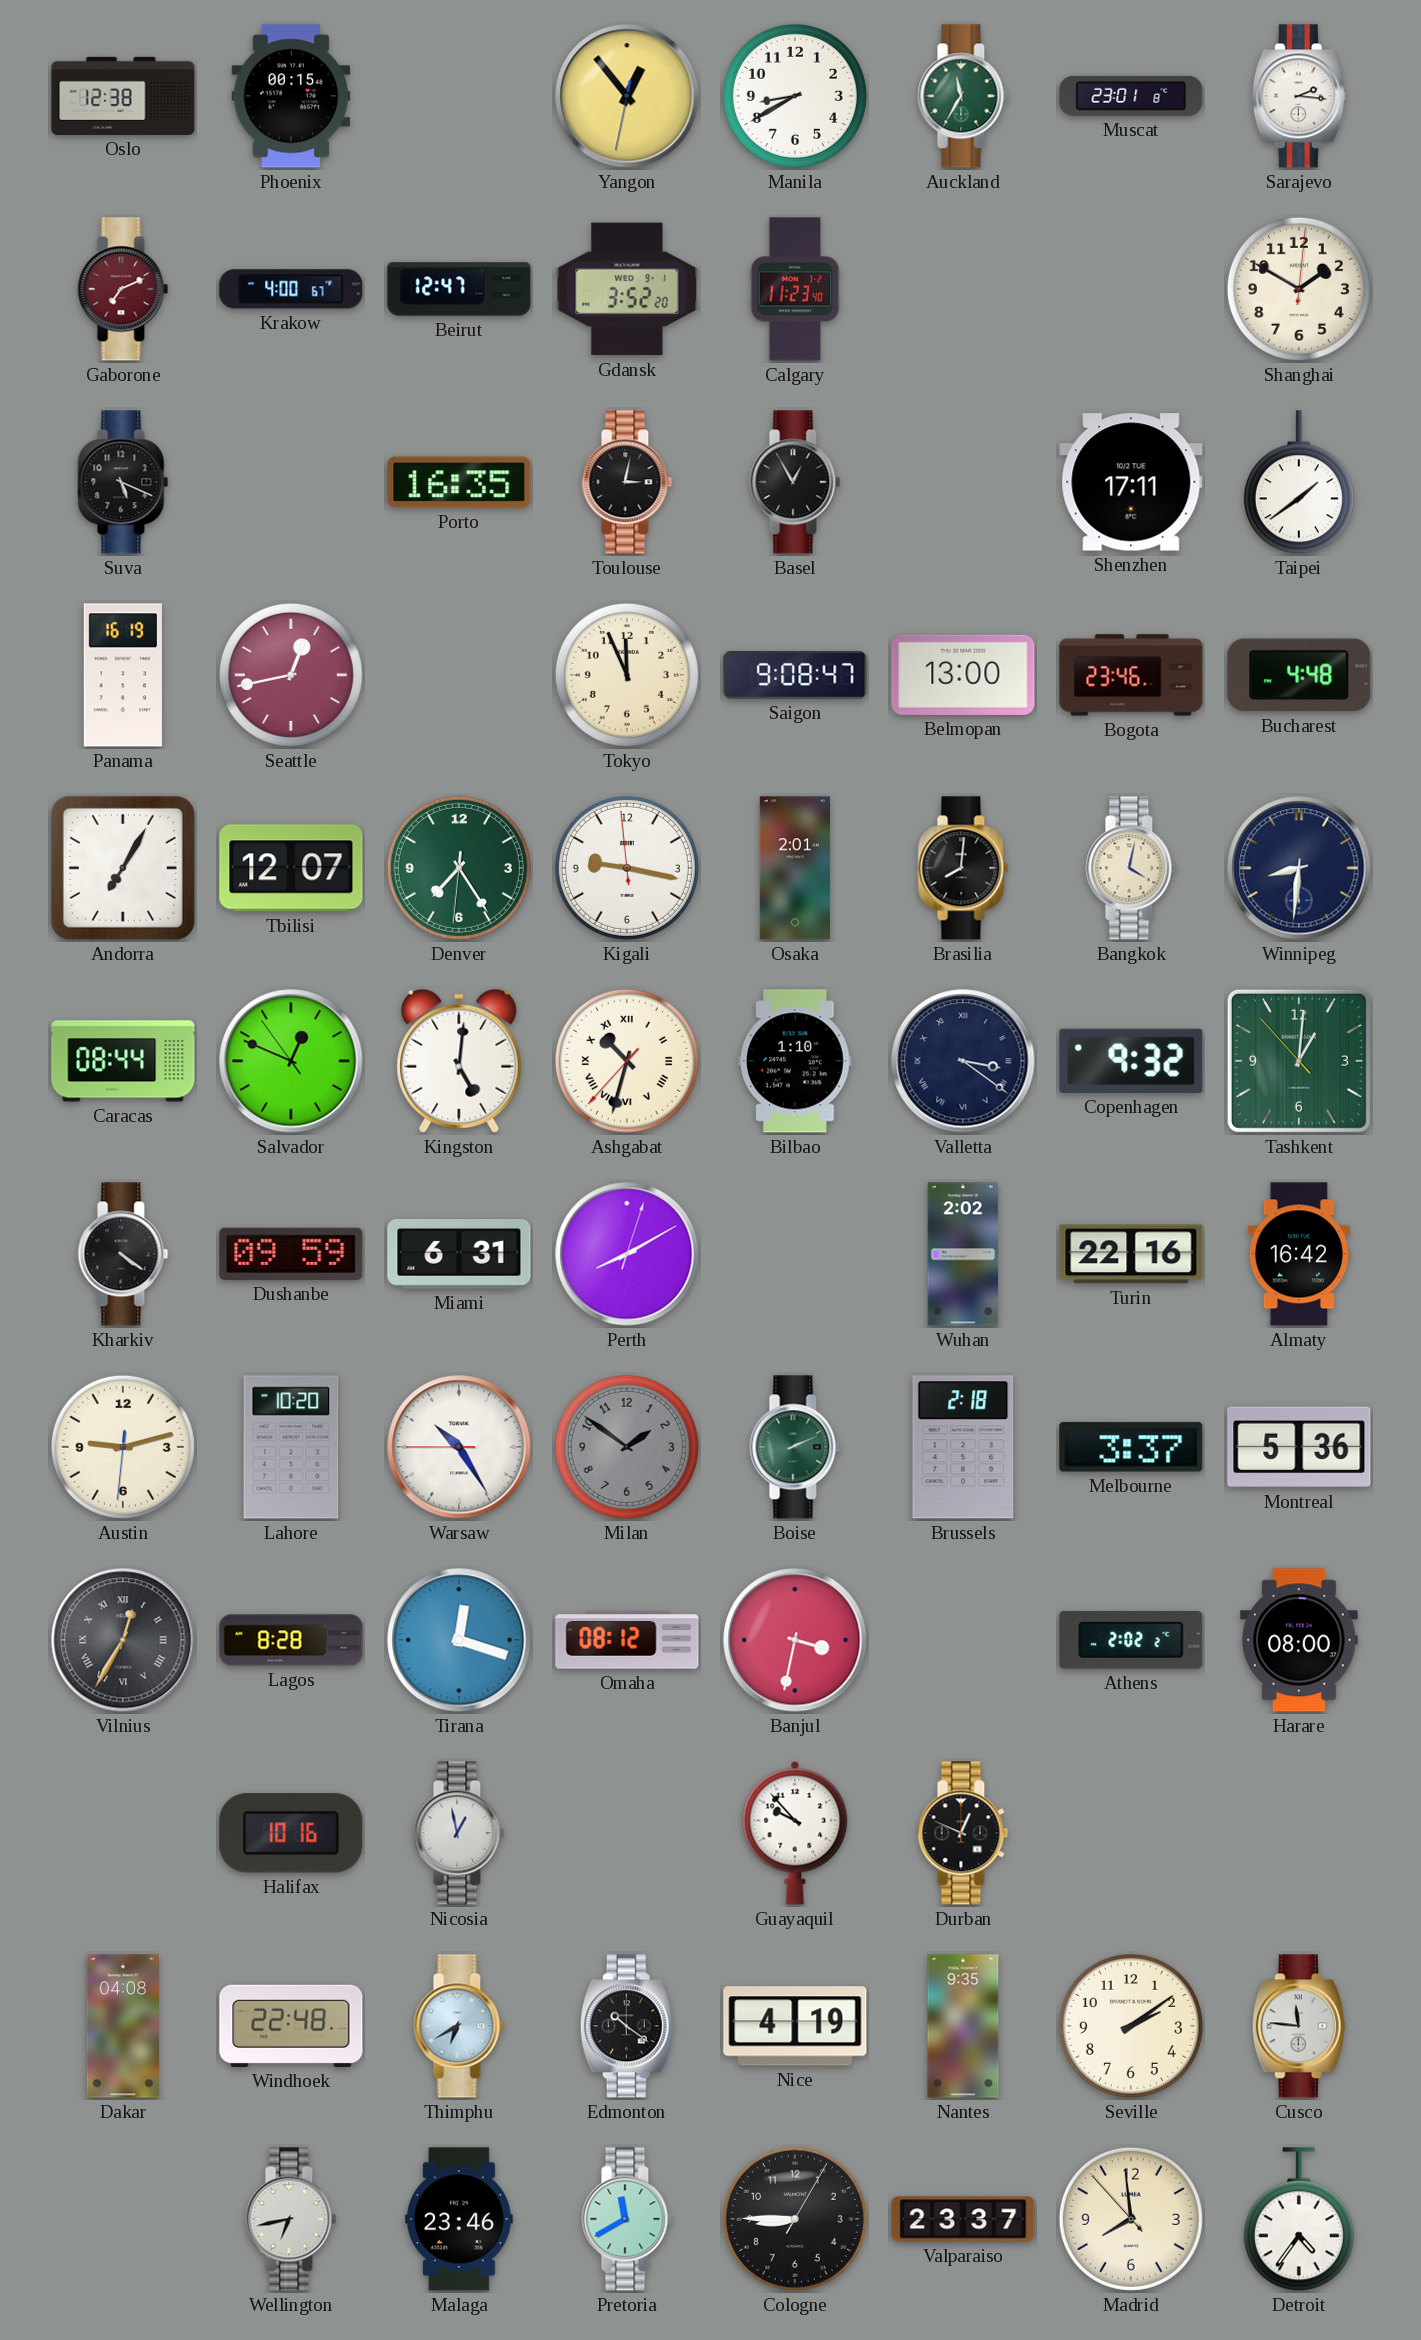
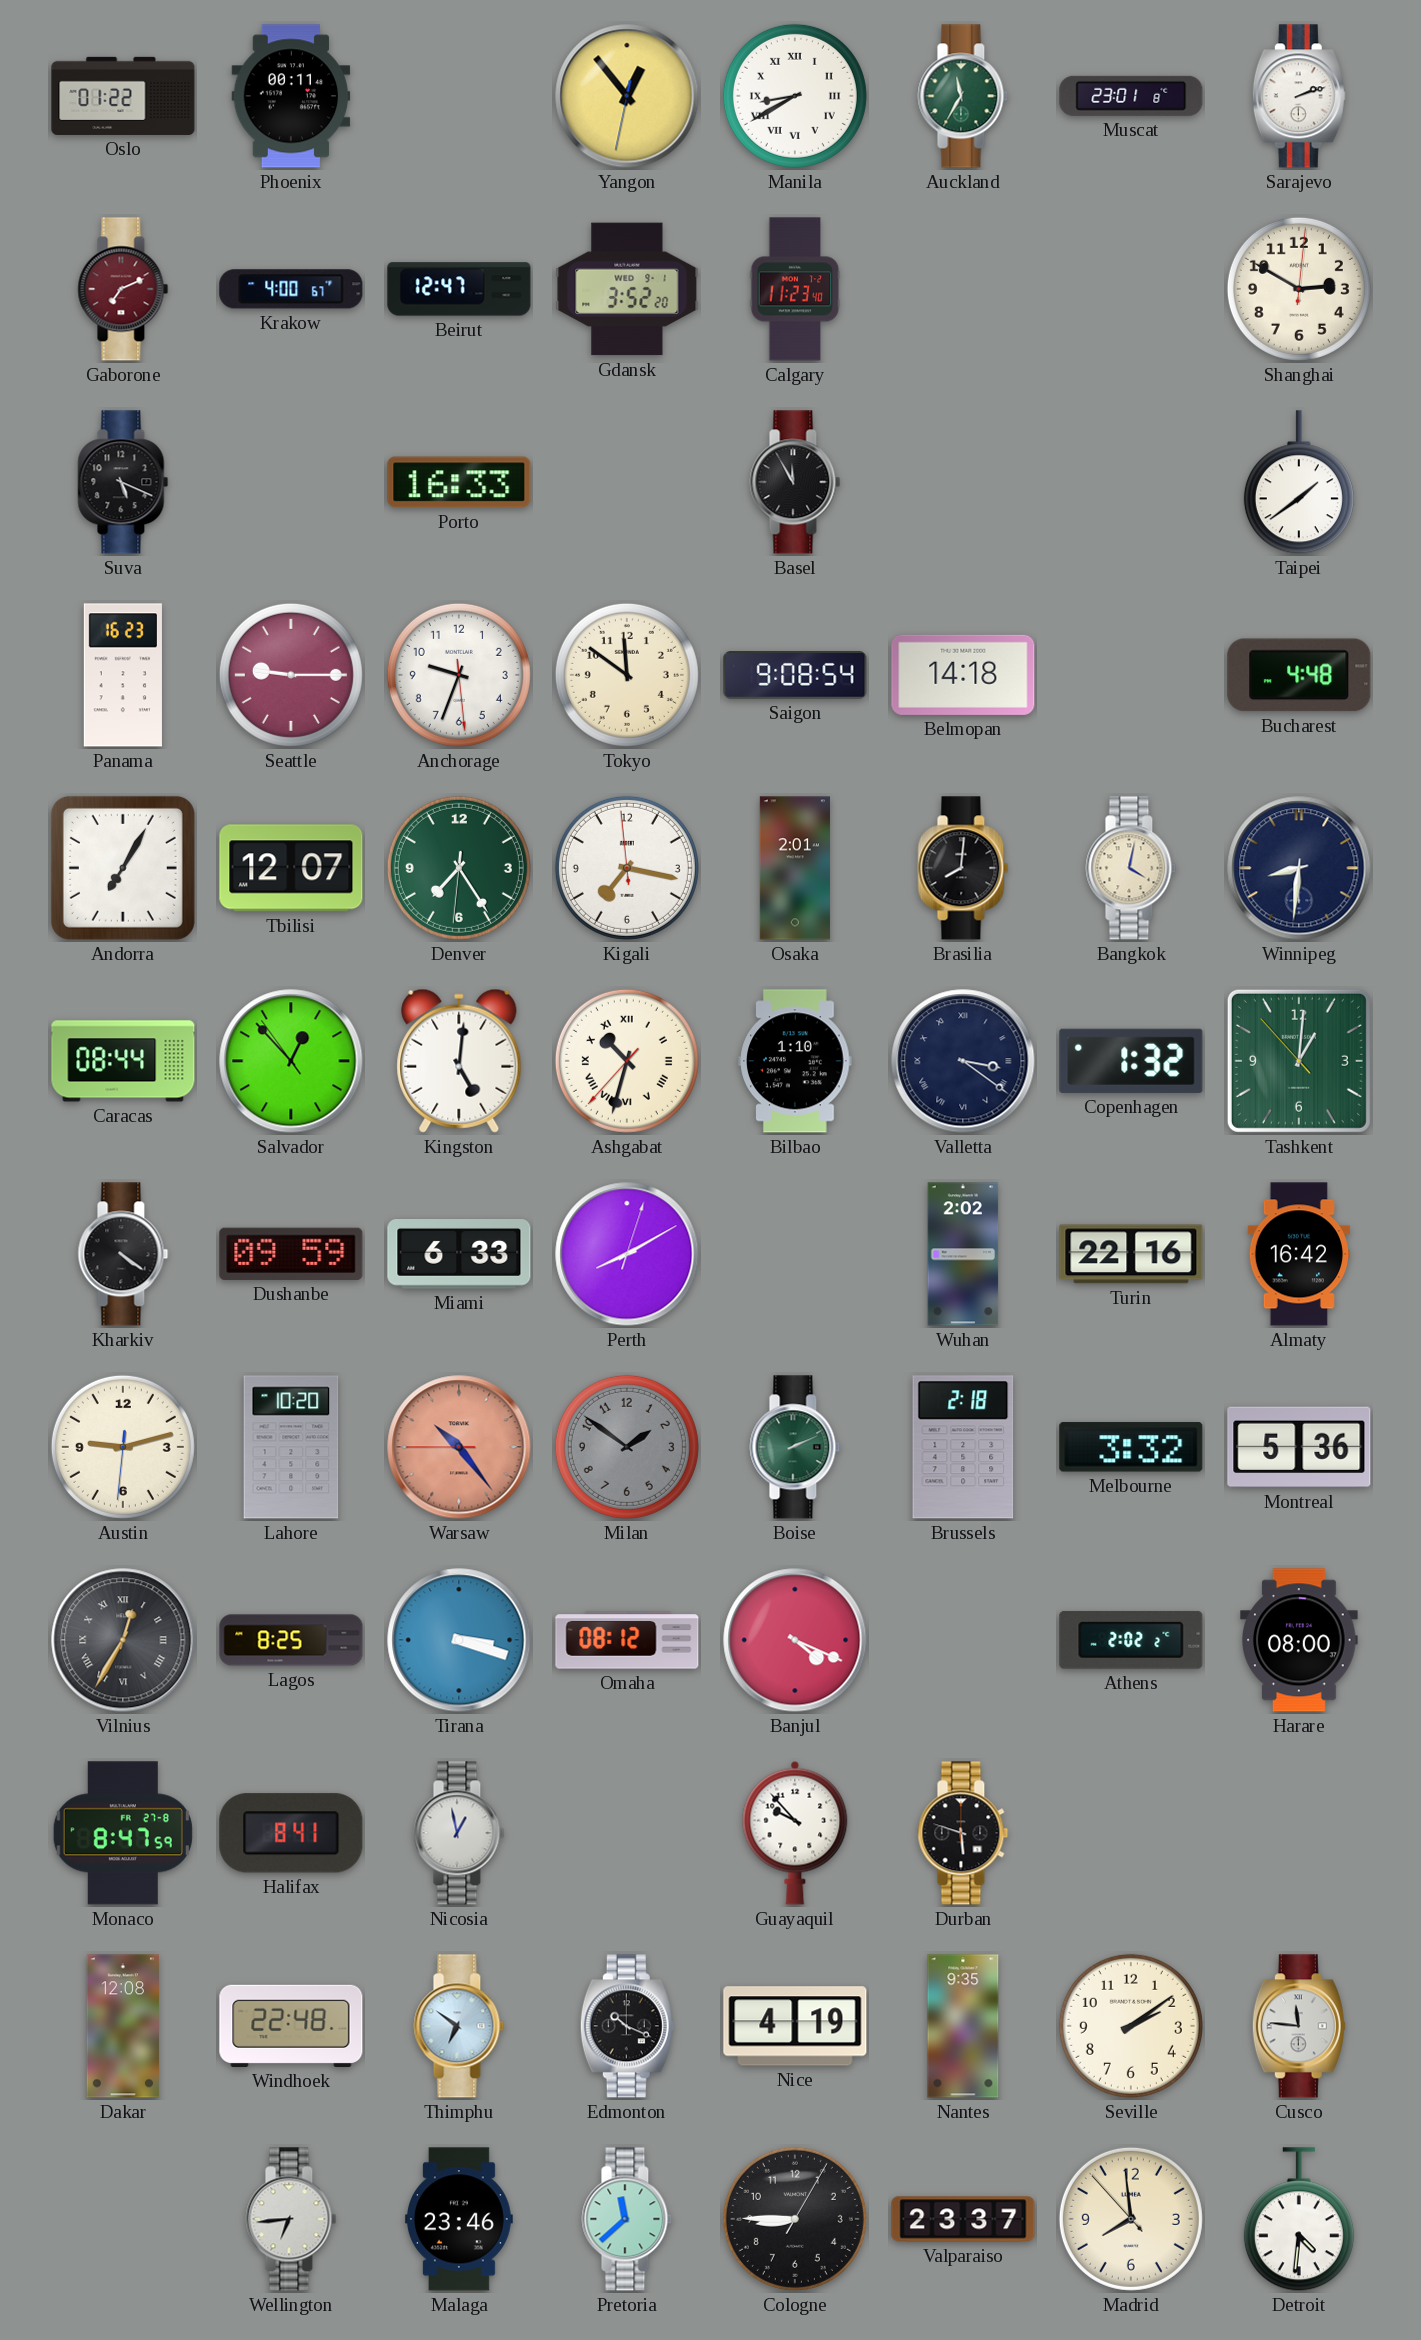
Oslo: 12:38 -> 01:22
Phoenix: 00:15 -> 00:11
Manila numerals: Arabic -> Roman
Sarajevo: 2:16 -> 2:12
Shanghai: 1:50 -> 2:50
Porto: 16:35 -> 16:33
Toulouse: 3:02 -> none
Basel: 12:55 -> 11:55
Shenzhen: 17:11 -> none
Panama: 16:19 -> 16:23
Seattle: 12:43 -> 9:15
Anchorage: none -> 9:33
Tokyo: 11:56 -> 11:51
Saigon: 9:08:47 -> 9:08:54
Belmopan: 13:00 -> 14:18
Bogota: 23:46 -> none
Kigali: 9:16 -> 7:16
Salvador: 12:48 -> 12:52
Copenhagen: 9:32 -> 1:32
Miami: 6:31 -> 6:33
Warsaw: 10:24 -> 10:23
Warsaw dial: white -> salmon
Melbourne: 3:37 -> 3:32
Lagos: 8:28 -> 8:25
Tirana: 12:18 -> 3:18
Banjul: 3:32 -> 4:19
Monaco: none -> 8:47
Halifax: 10:16 -> 8:41
Durban: 12:49 -> 5:48
Dakar: 04:08 -> 12:08
Thimphu: 6:40 -> 6:51
Edmonton: 10:21 -> 10:19
Wellington: 6:43 -> 6:44
Pretoria: 11:40 -> 11:38
Detroit: 4:36 -> 4:31
